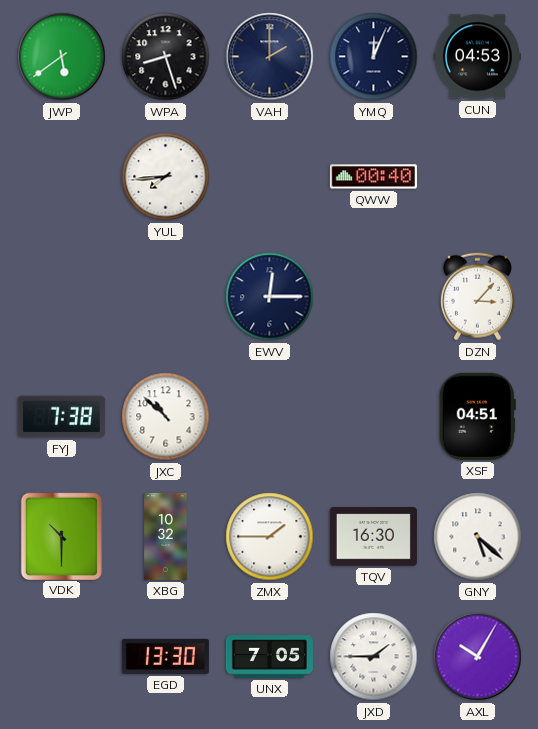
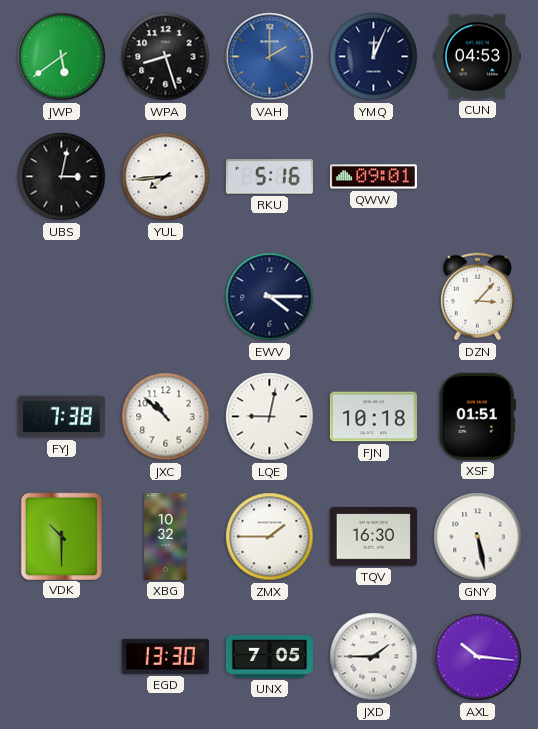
VAH dial: navy -> blue
UBS: none -> 3:02
RKU: none -> 5:16
QWW: 00:40 -> 09:01
EWV: 12:15 -> 4:15
LQE: none -> 9:02
FJN: none -> 10:18
XSF: 04:51 -> 01:51
GNY: 5:22 -> 5:28
AXL: 10:05 -> 10:16
